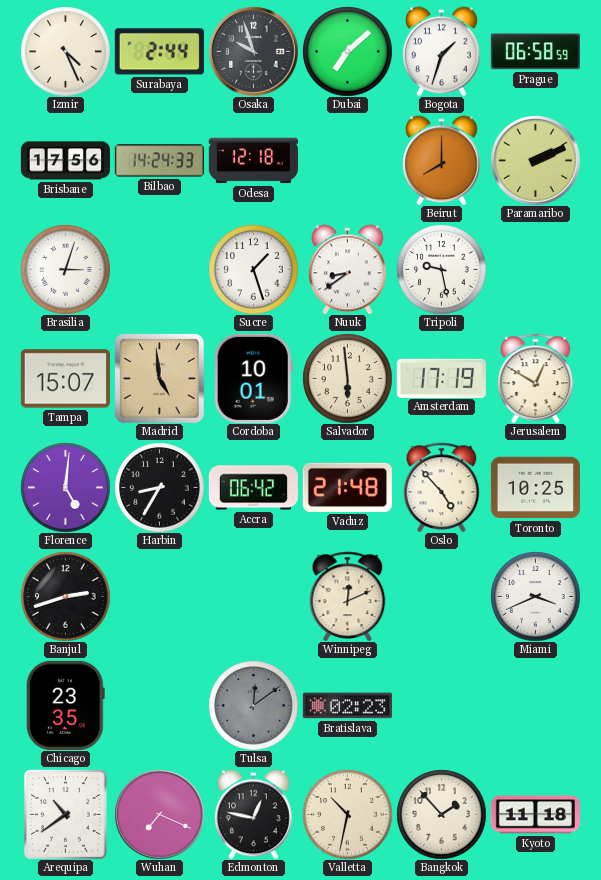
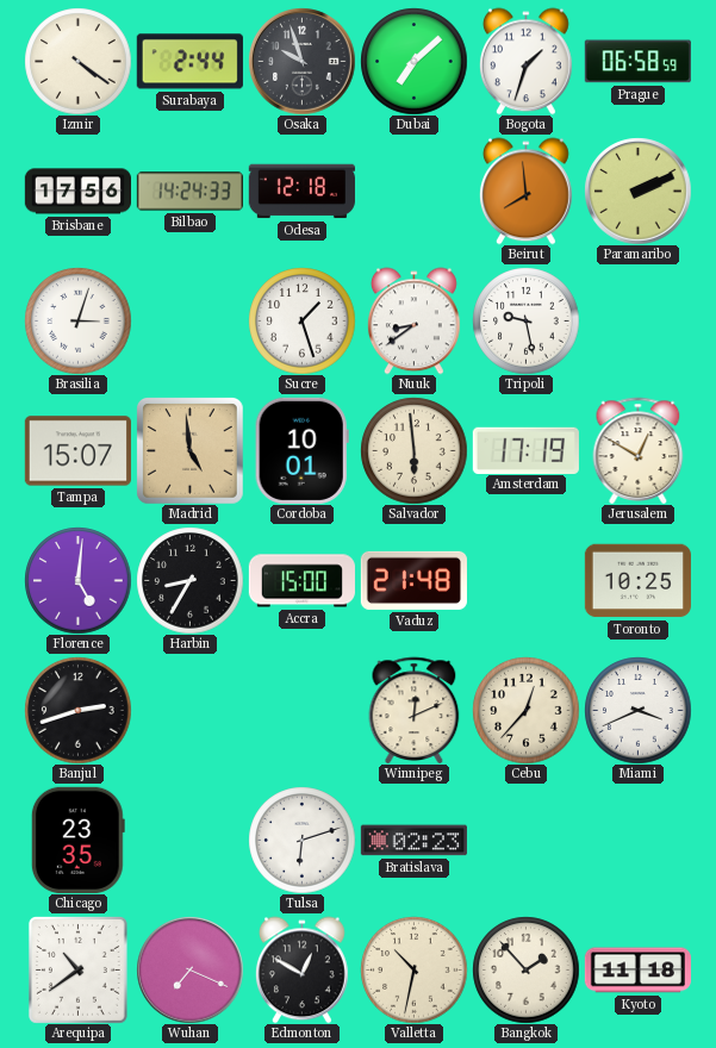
Izmir: 4:26 -> 4:21
Beirut: 8:00 -> 7:59
Accra: 06:42 -> 15:00
Oslo: 4:53 -> none
Cebu: none -> 12:37
Tulsa: 12:09 -> 6:12
Tulsa dial: grey -> white
Edmonton: 12:47 -> 12:50
